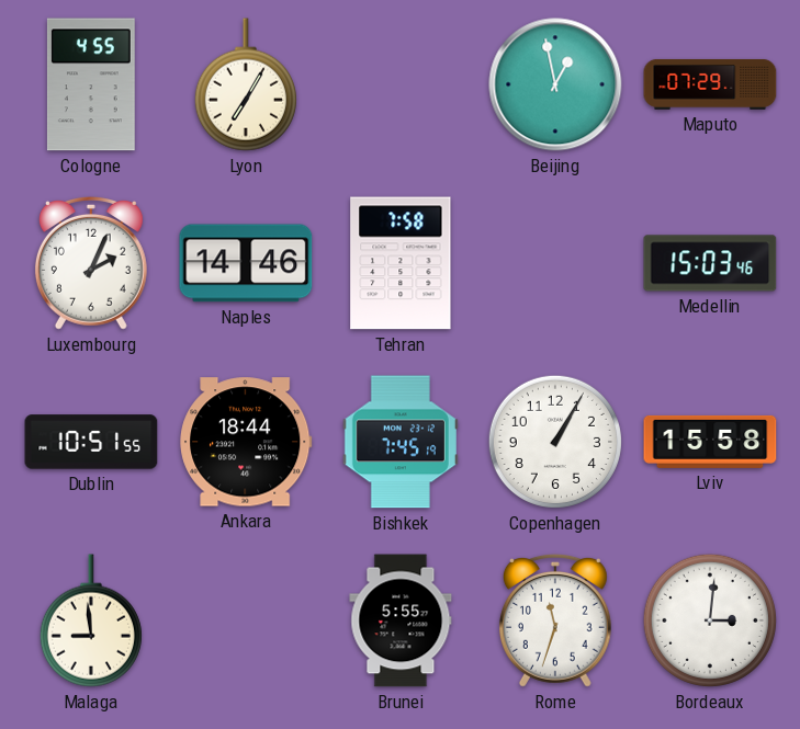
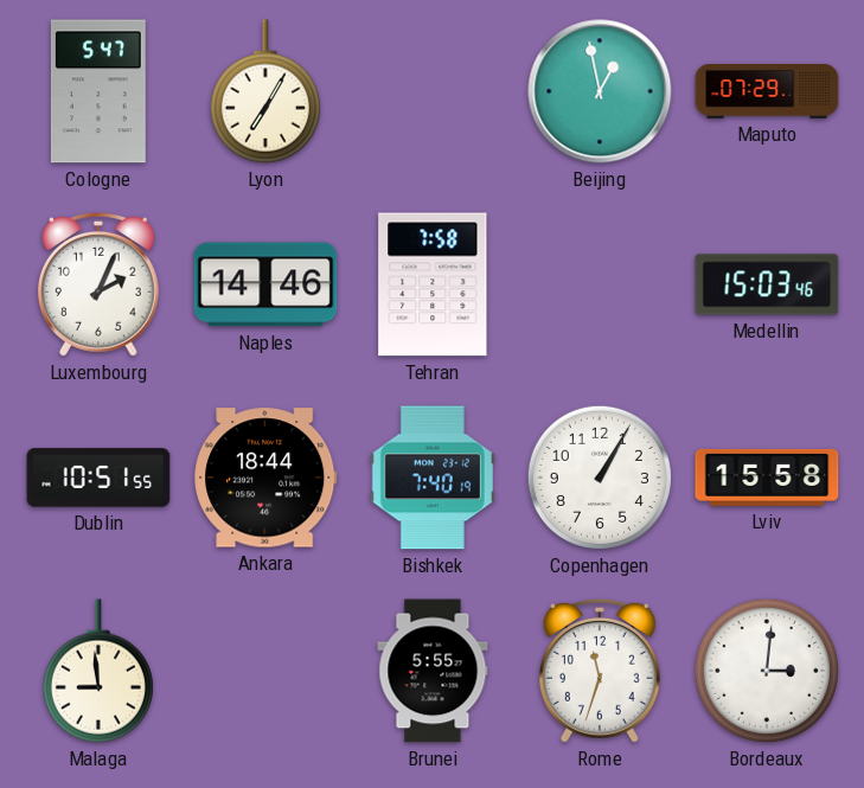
Cologne: 4:55 -> 5:47
Bishkek: 7:45 -> 7:40
